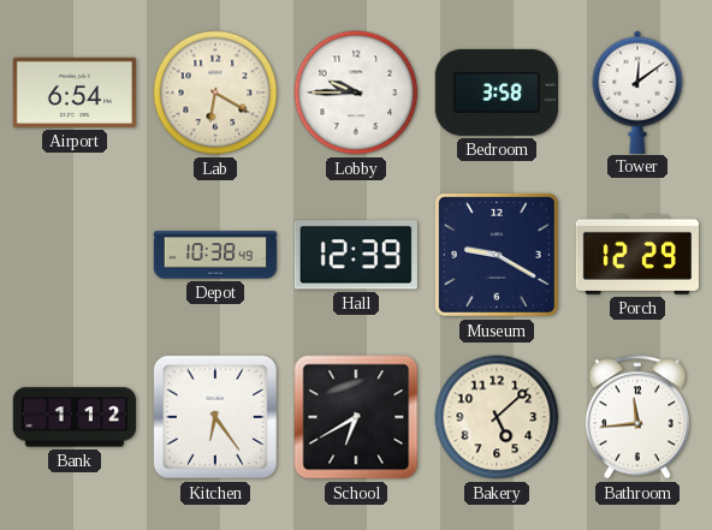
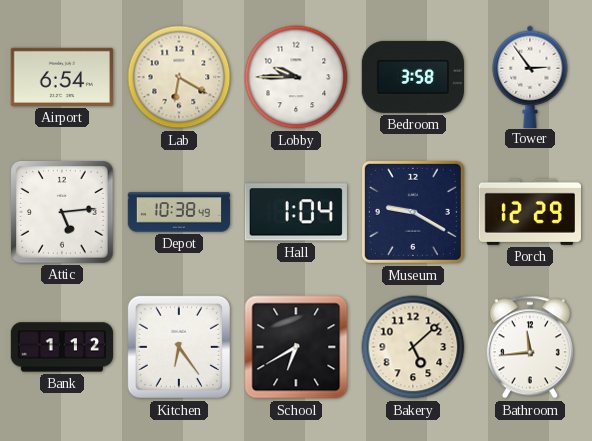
Tower: 12:09 -> 2:54
Attic: none -> 5:14
Hall: 12:39 -> 1:04
